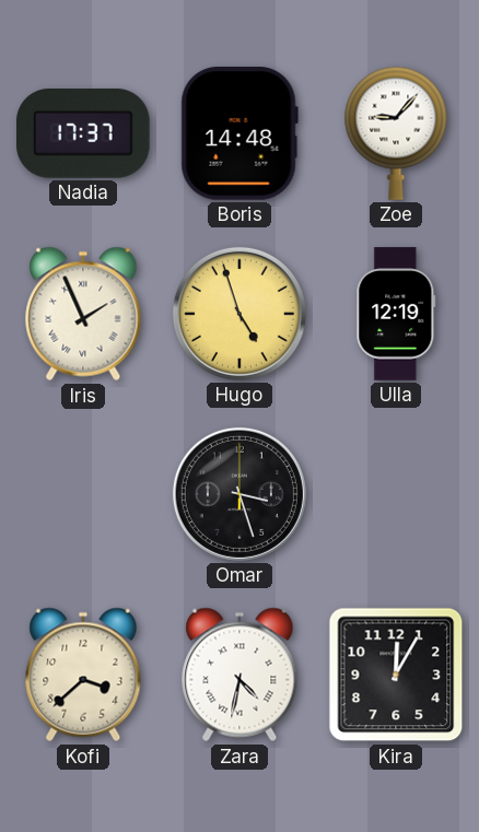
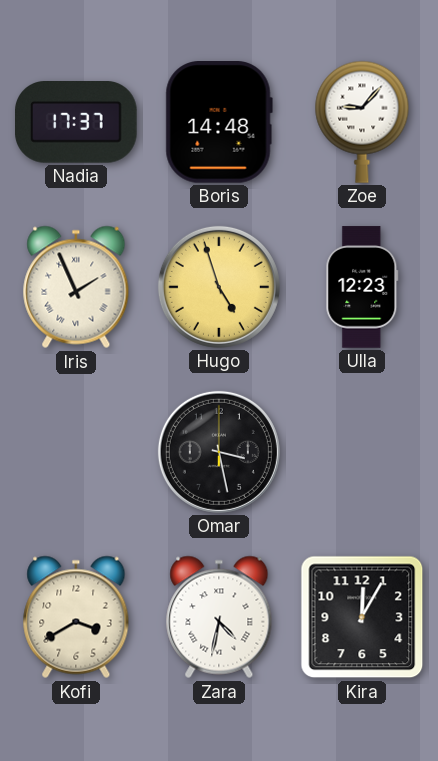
Ulla: 12:19 -> 12:23
Omar: 3:27 -> 3:28
Kofi: 3:38 -> 3:40
